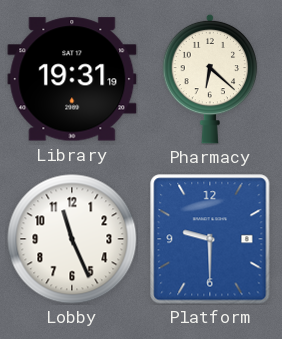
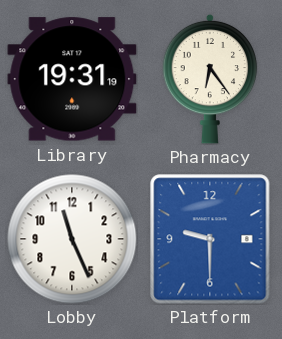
Pharmacy: 6:22 -> 6:24
